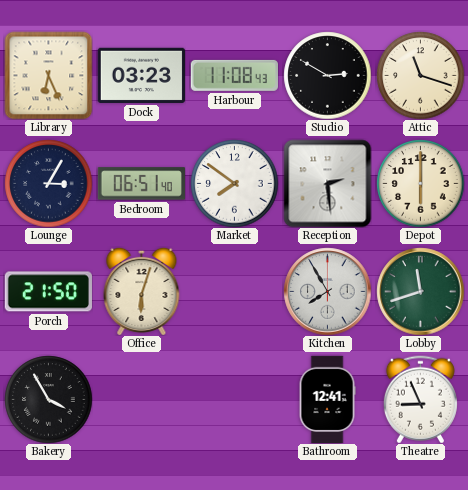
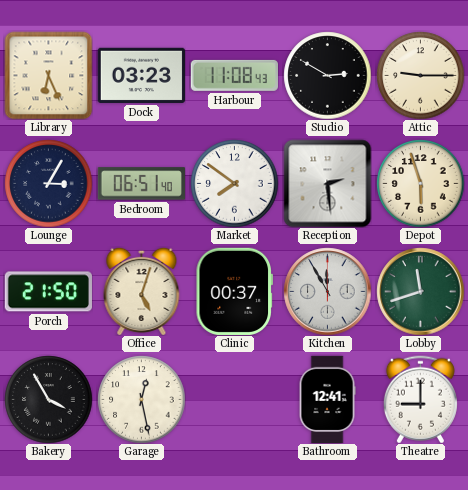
Attic: 11:18 -> 9:15
Depot: 6:00 -> 5:57
Office: 6:03 -> 5:03
Clinic: none -> 00:37
Kitchen: 7:55 -> 11:55
Garage: none -> 12:28
Theatre: 8:56 -> 9:00
